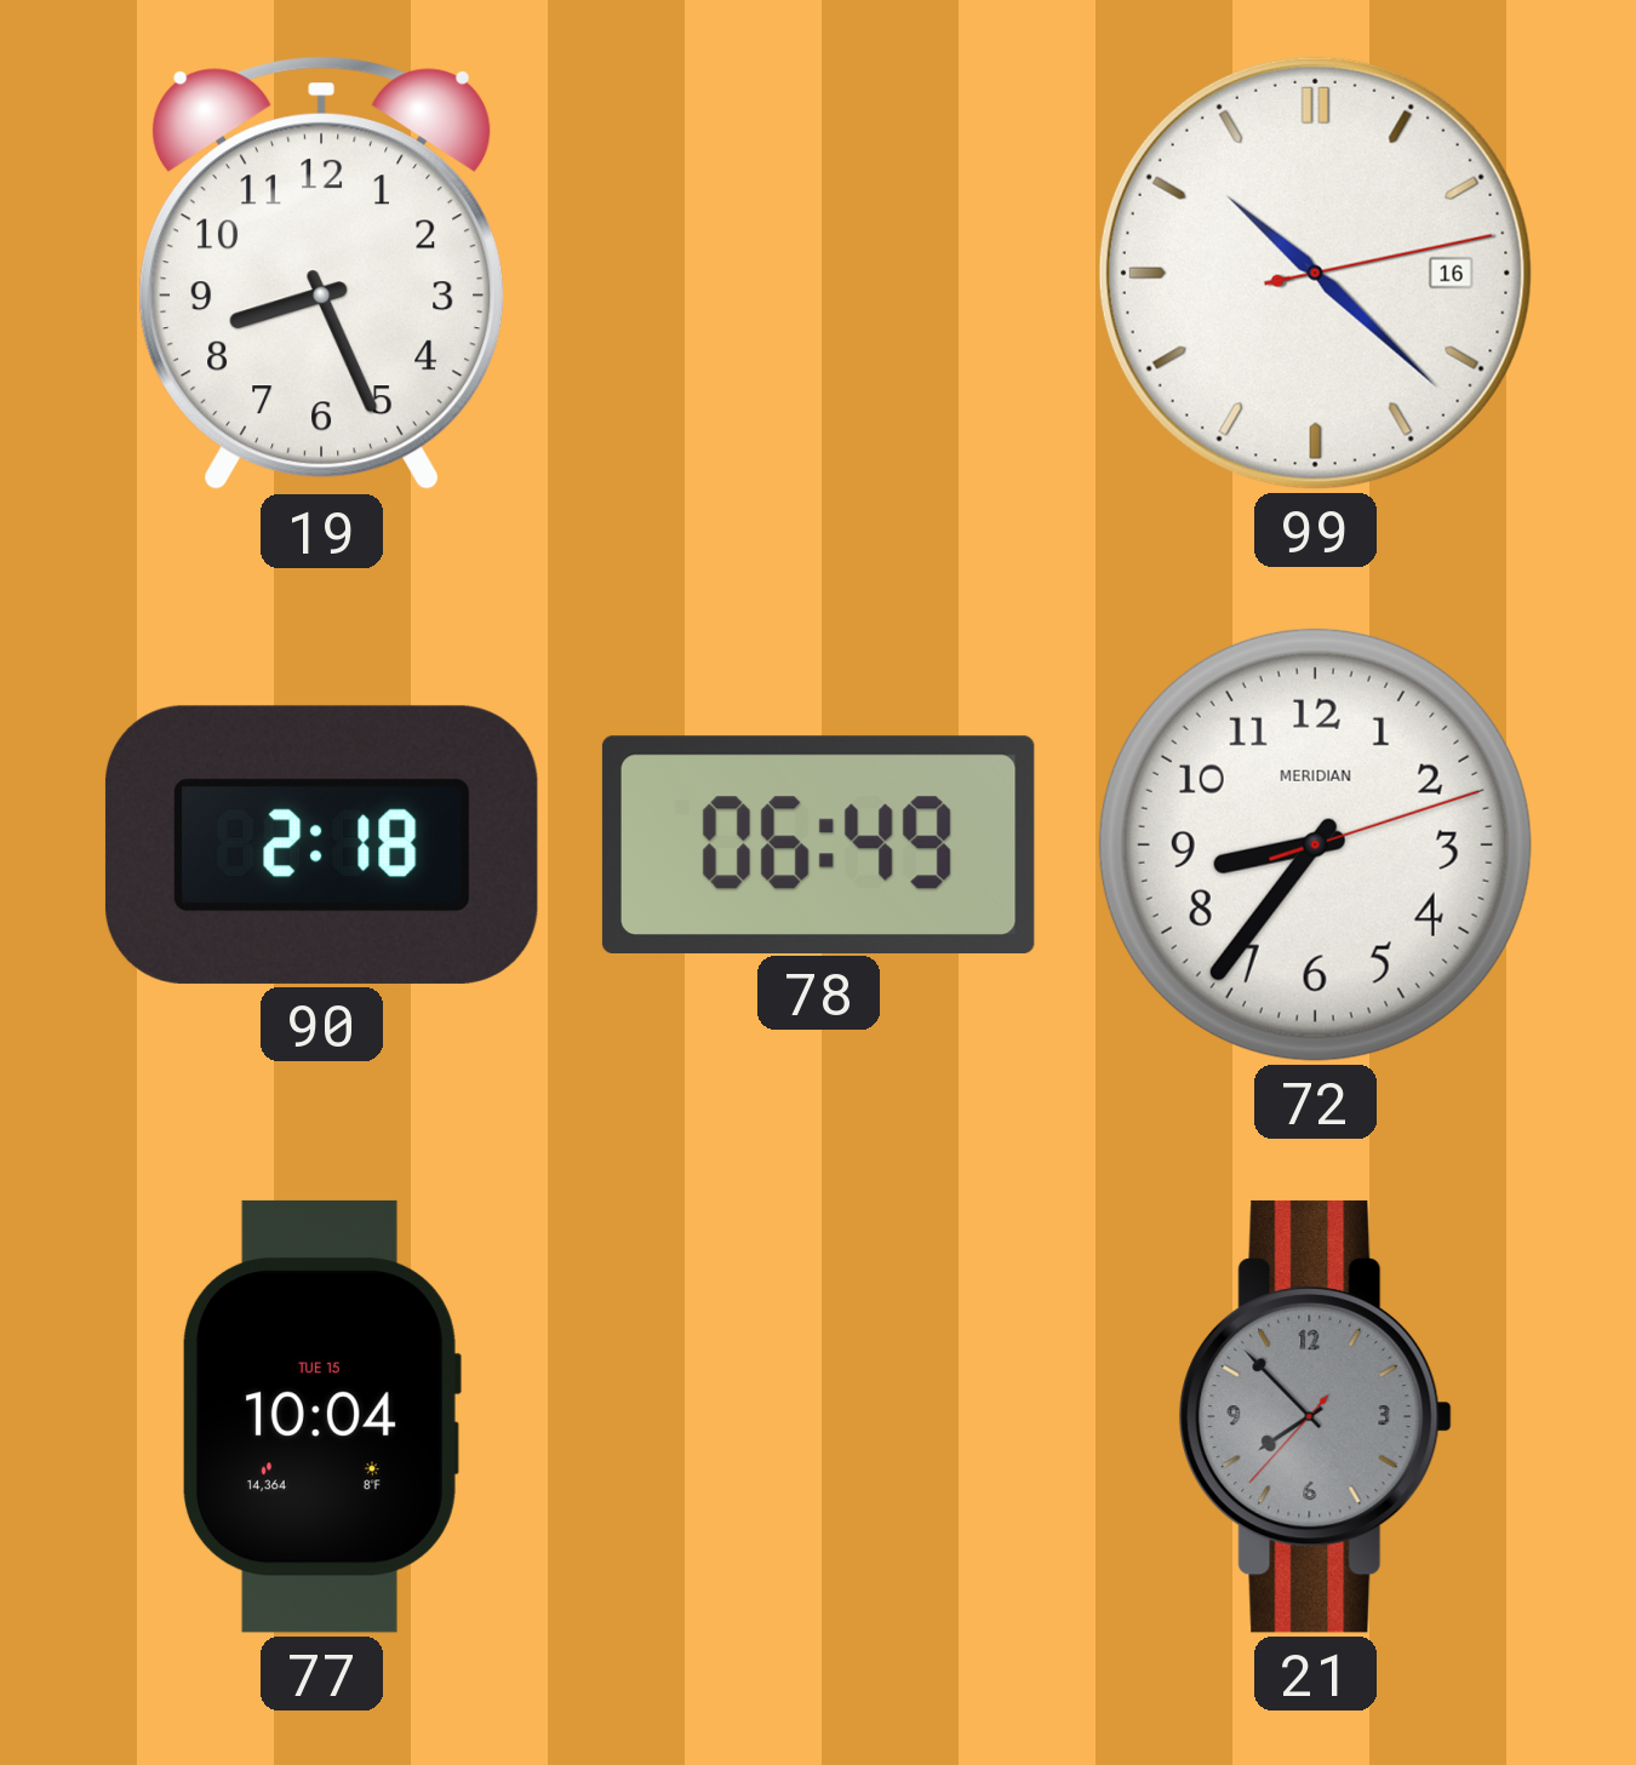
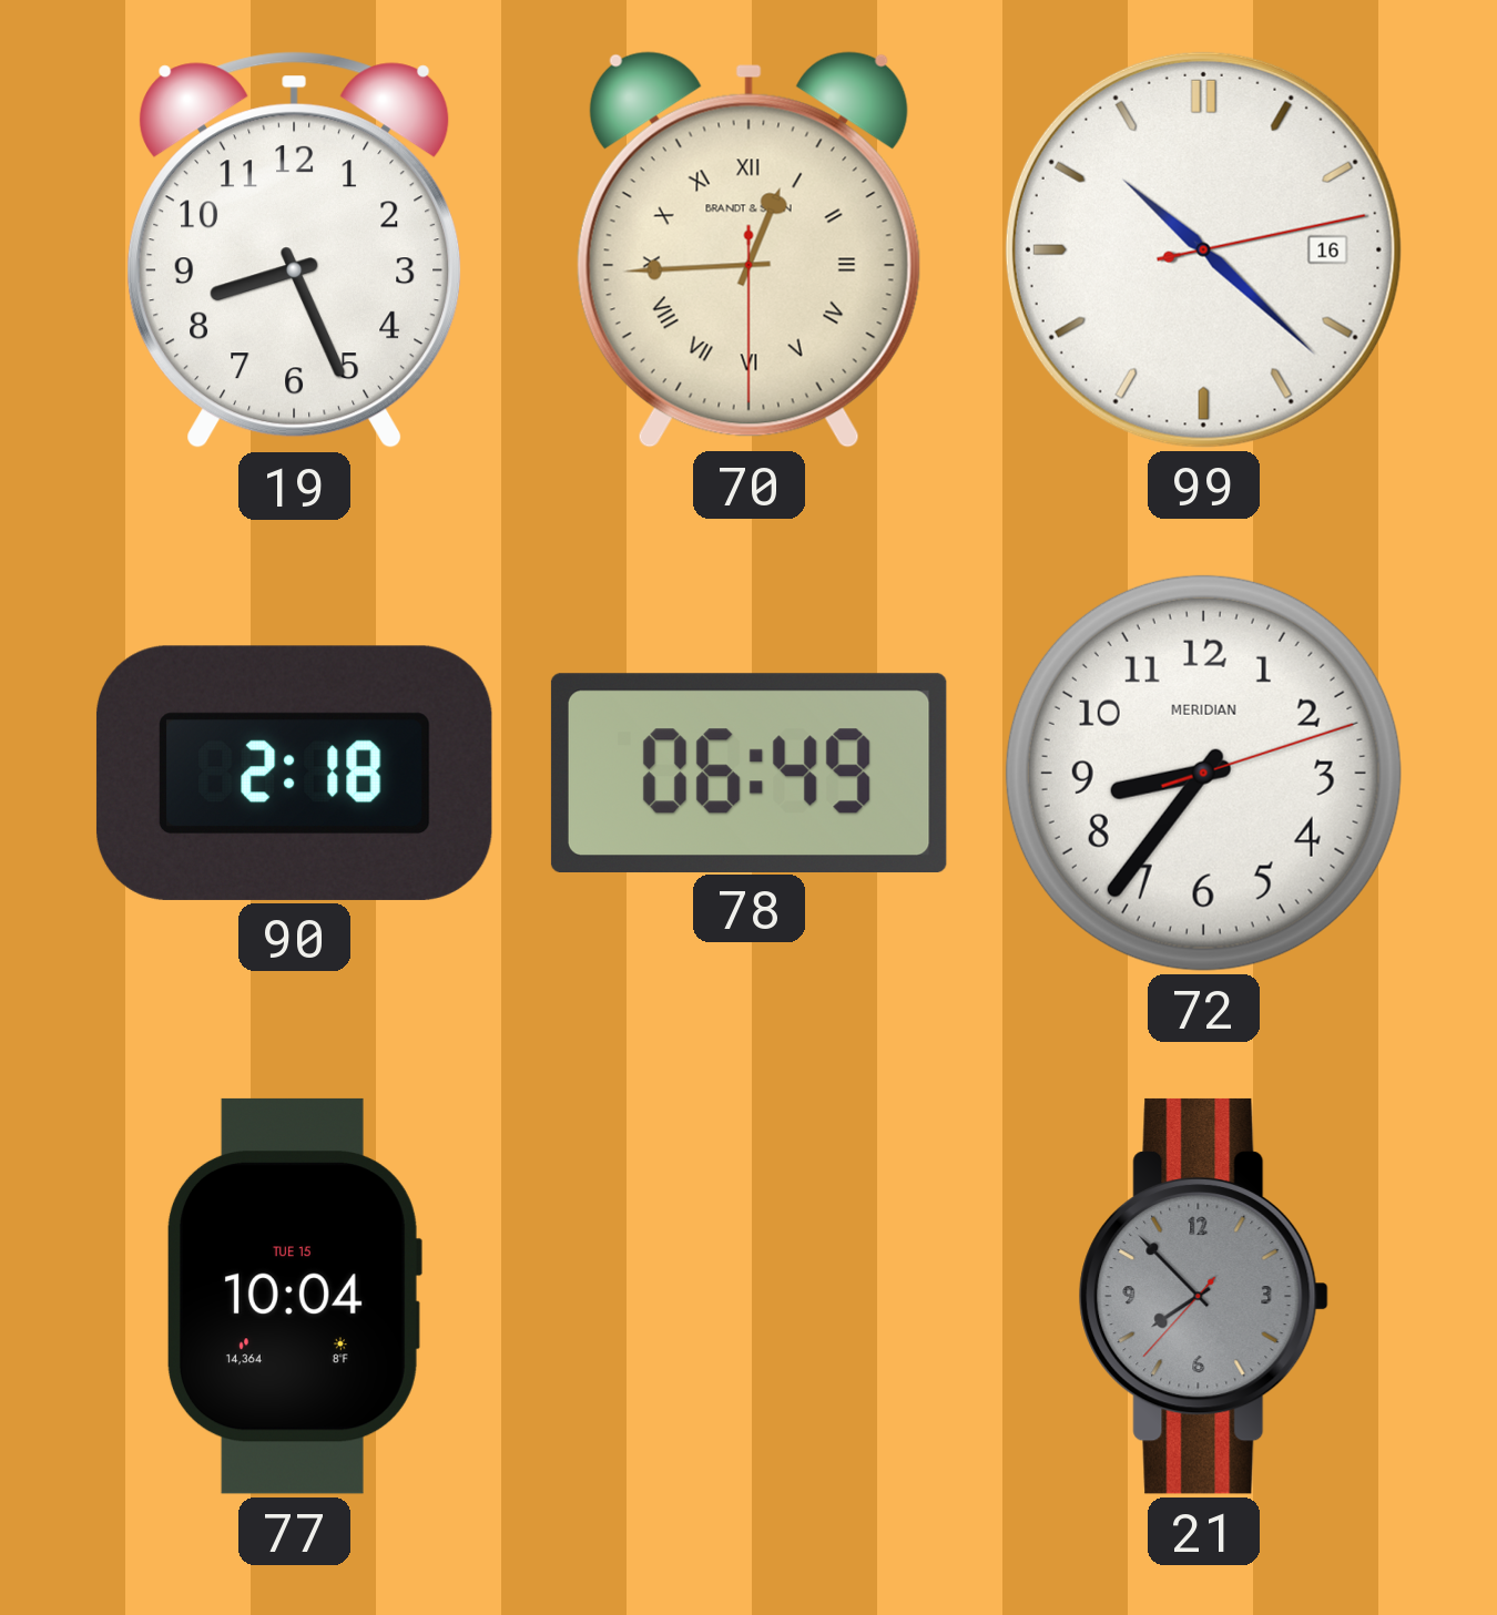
70: none -> 12:44
